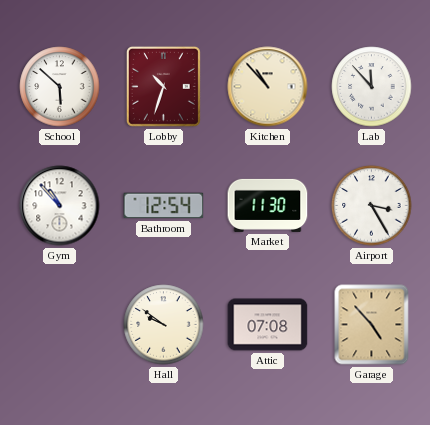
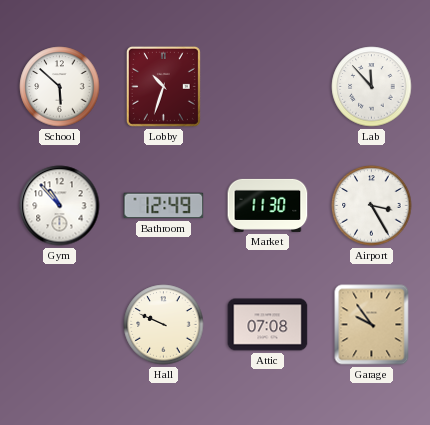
Kitchen: 10:53 -> none
Bathroom: 12:54 -> 12:49
Hall: 9:51 -> 9:49
Garage: 4:53 -> 9:54
